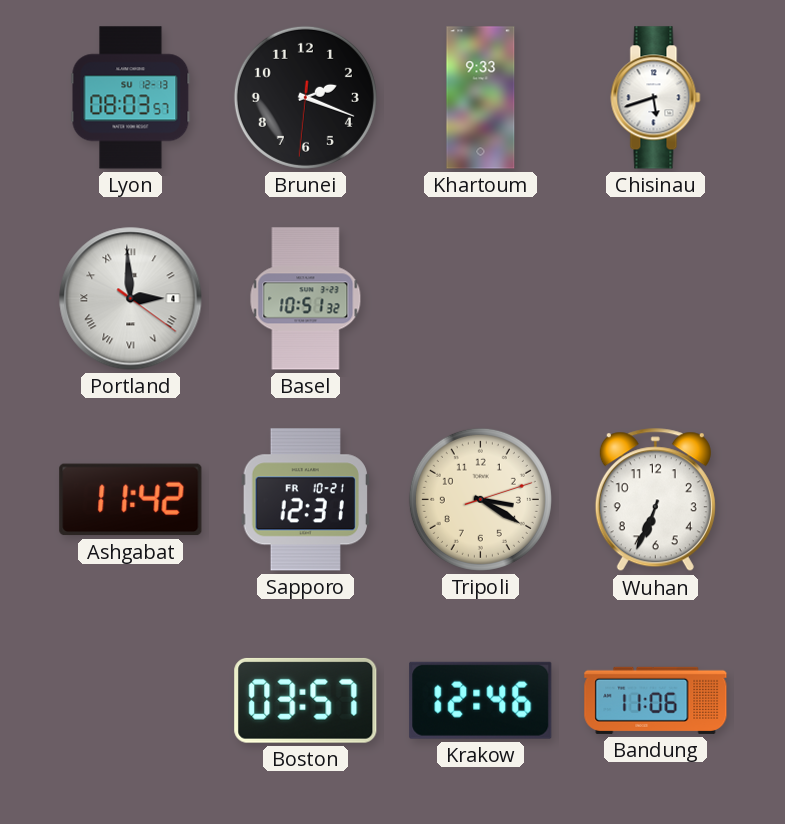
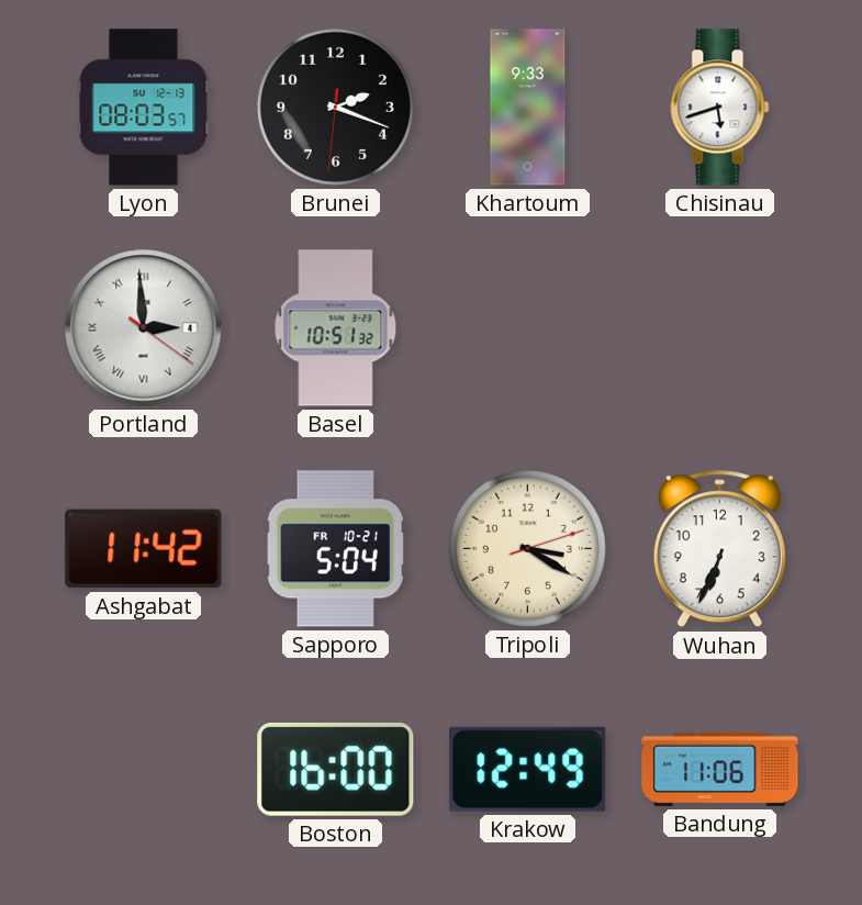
Sapporo: 12:31 -> 5:04
Boston: 03:57 -> 16:00
Krakow: 12:46 -> 12:49
